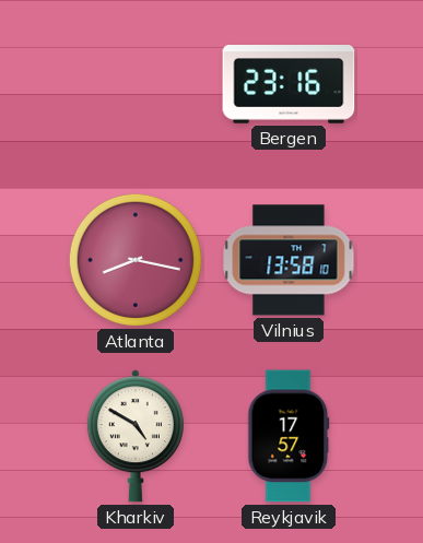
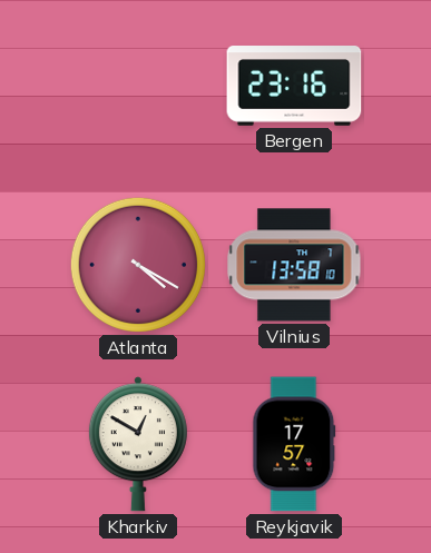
Atlanta: 8:17 -> 4:20
Kharkiv: 4:50 -> 12:50
